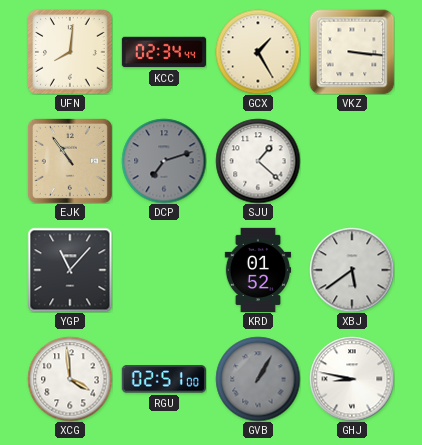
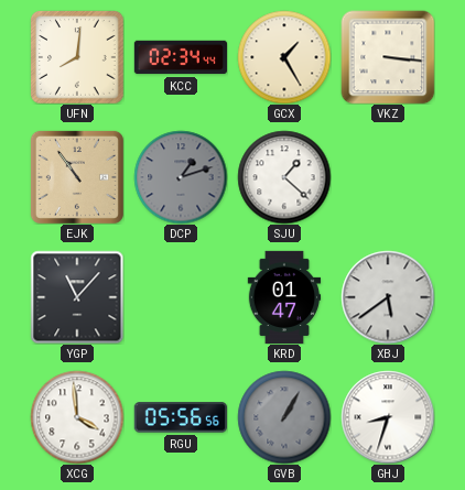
DCP: 7:12 -> 1:12
KRD: 01:52 -> 01:47
RGU: 02:51 -> 05:56
GHJ: 8:47 -> 8:33
